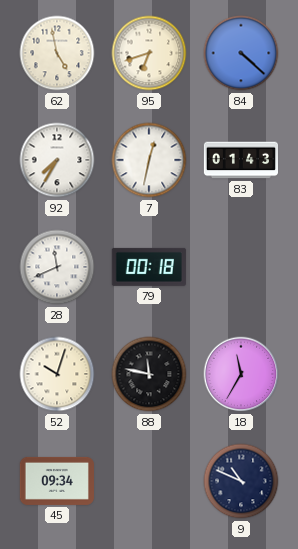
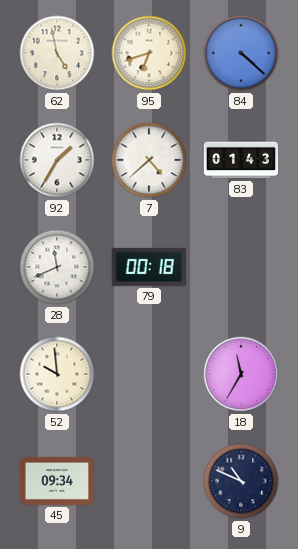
92: 7:35 -> 1:35
7: 12:32 -> 4:38
52: 10:03 -> 9:59
88: 11:47 -> none
